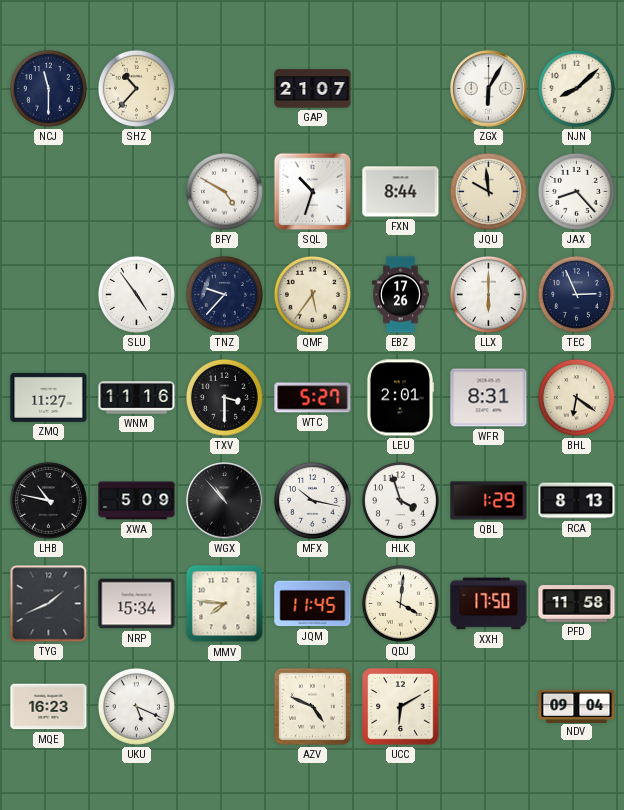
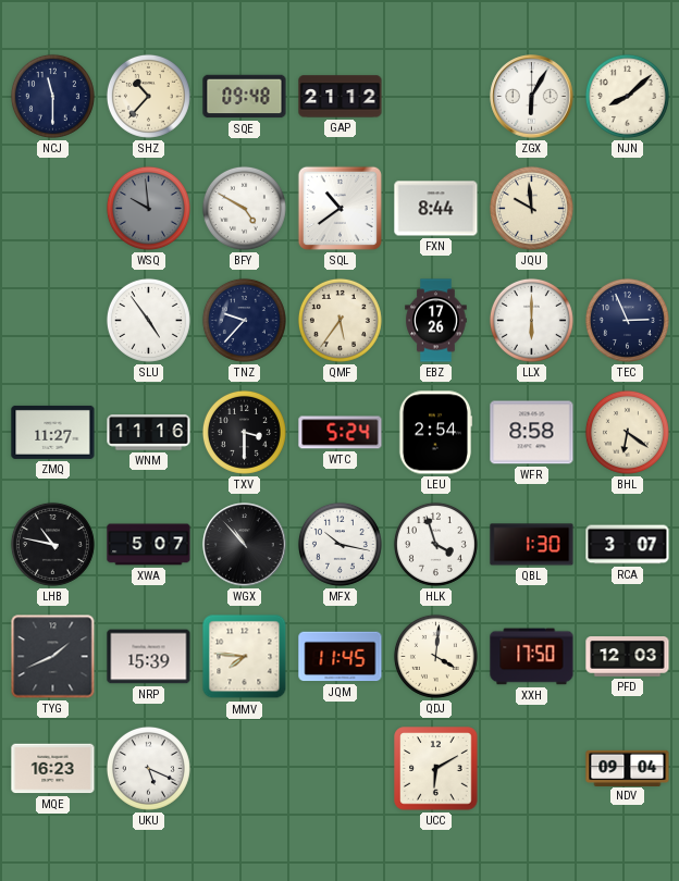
SQE: none -> 09:48
GAP: 21:07 -> 21:12
WSQ: none -> 9:59
SQL: 10:33 -> 10:39
JAX: 8:23 -> none
WTC: 5:27 -> 5:24
LEU: 2:01 -> 2:54
WFR: 8:31 -> 8:58
XWA: 5:09 -> 5:07
QBL: 1:29 -> 1:30
RCA: 8:13 -> 3:07
NRP: 15:34 -> 15:39
PFD: 11:58 -> 12:03
AZV: 4:49 -> none
